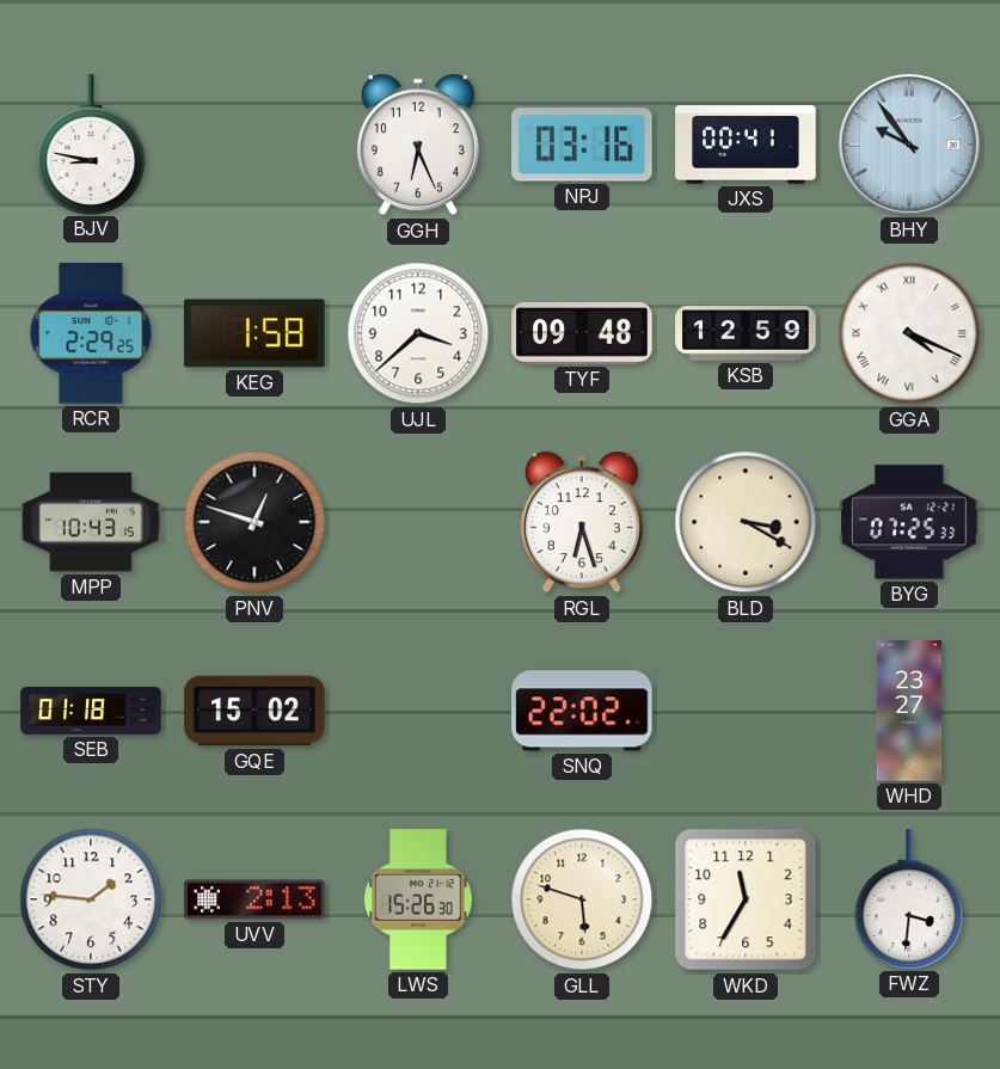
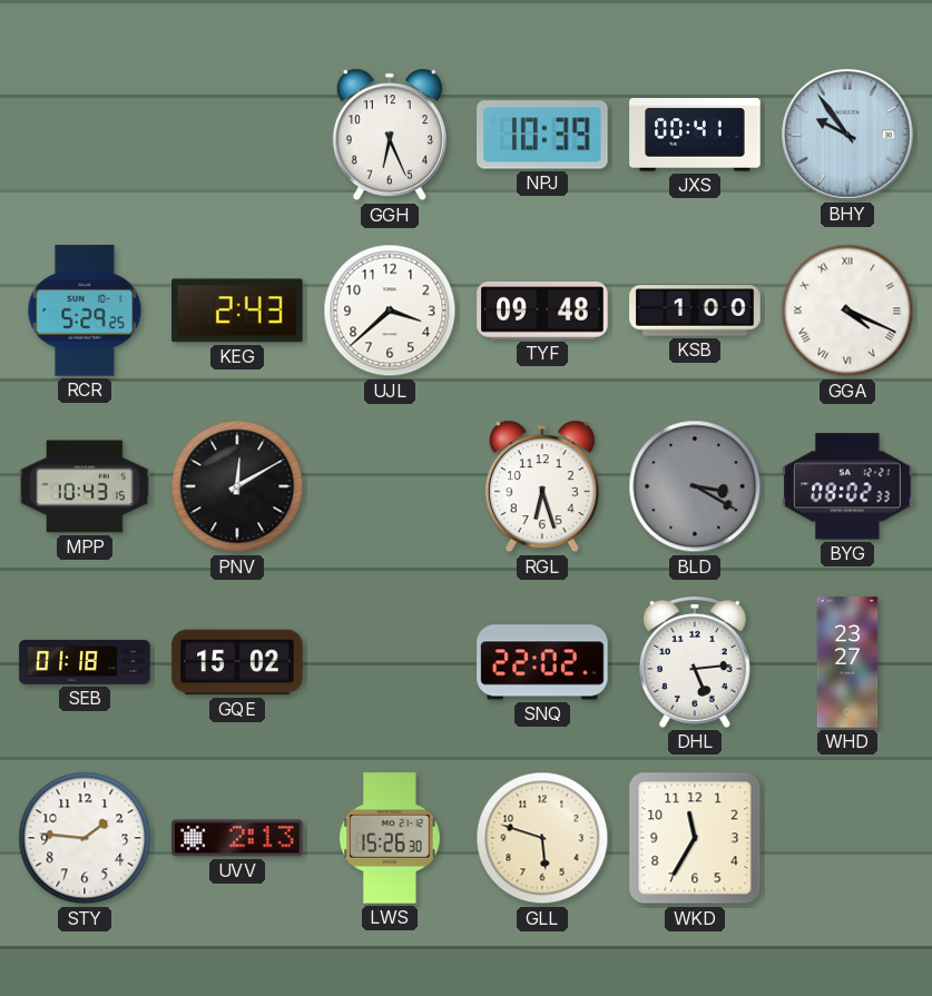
BJV: 8:47 -> none
NPJ: 03:16 -> 10:39
RCR: 2:29 -> 5:29
KEG: 1:58 -> 2:43
KSB: 12:59 -> 1:00
PNV: 12:48 -> 12:10
BLD dial: cream -> grey
BYG: 07:25 -> 08:02
DHL: none -> 5:14
FWZ: 3:31 -> none
